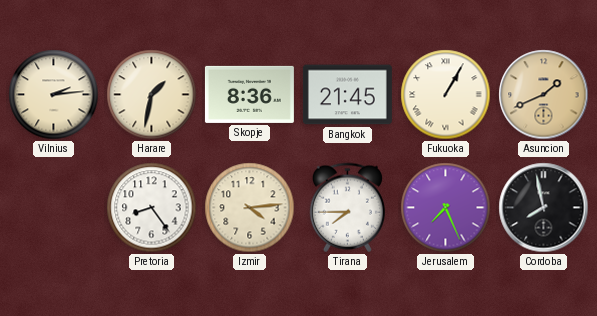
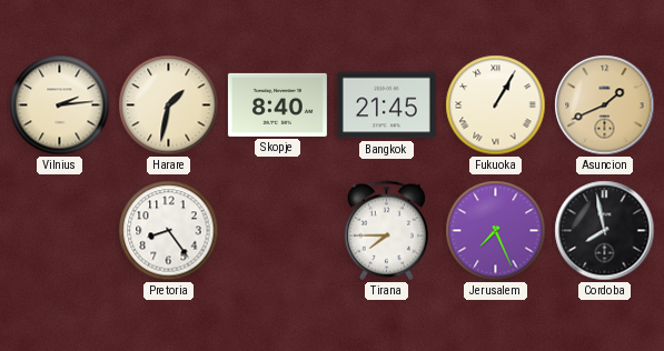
Skopje: 8:36 -> 8:40
Izmir: 4:14 -> none
